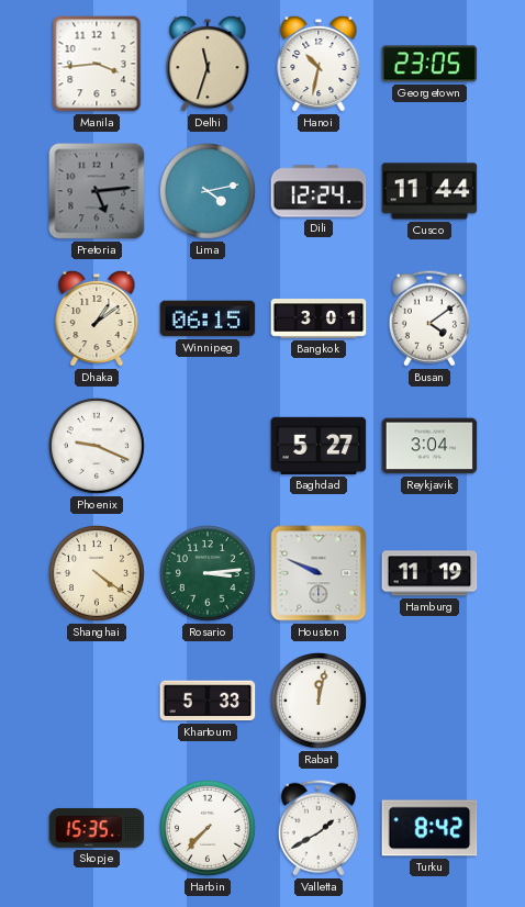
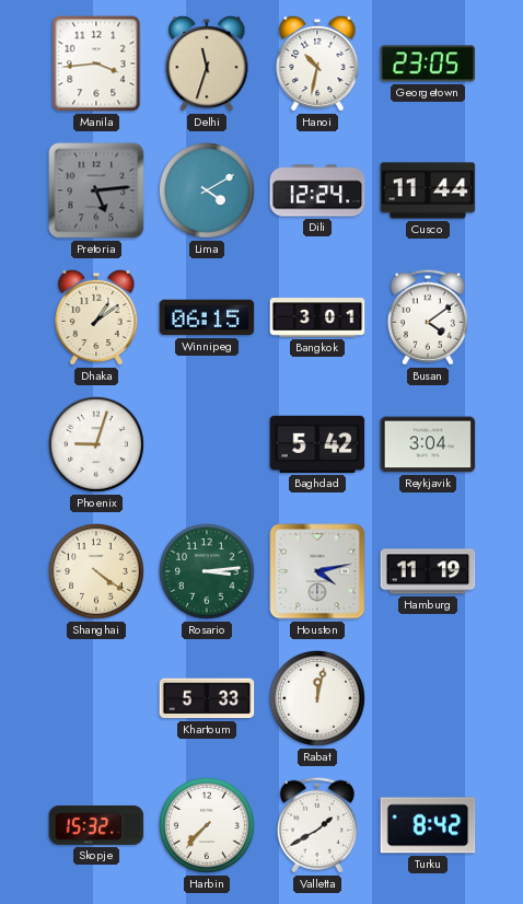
Lima: 4:13 -> 4:10
Phoenix: 9:19 -> 9:03
Baghdad: 5:27 -> 5:42
Houston: 9:49 -> 4:13
Skopje: 15:35 -> 15:32
